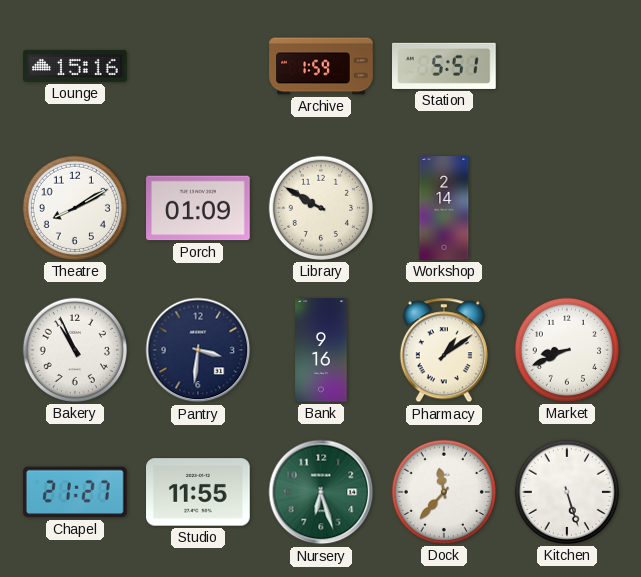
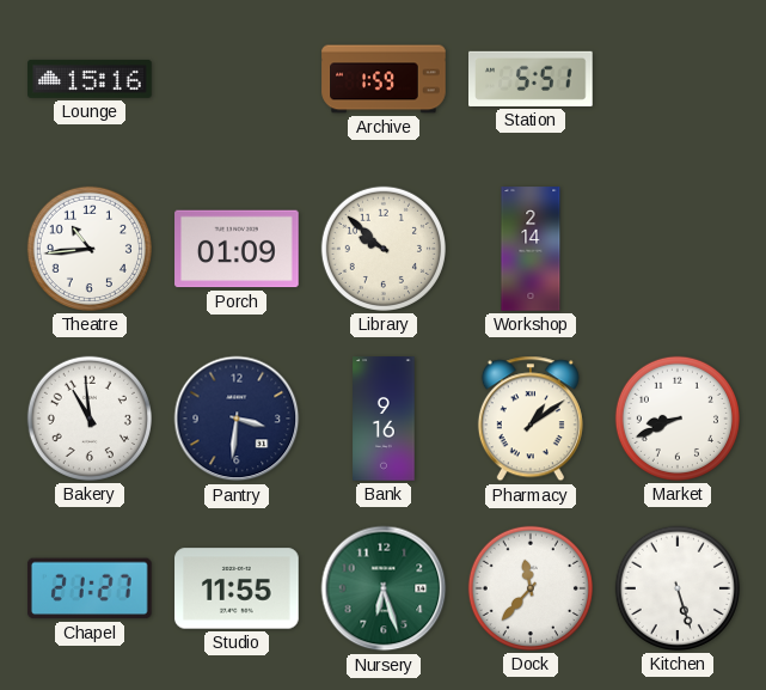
Theatre: 8:10 -> 10:44
Library: 9:50 -> 9:52
Bakery: 10:56 -> 10:59
